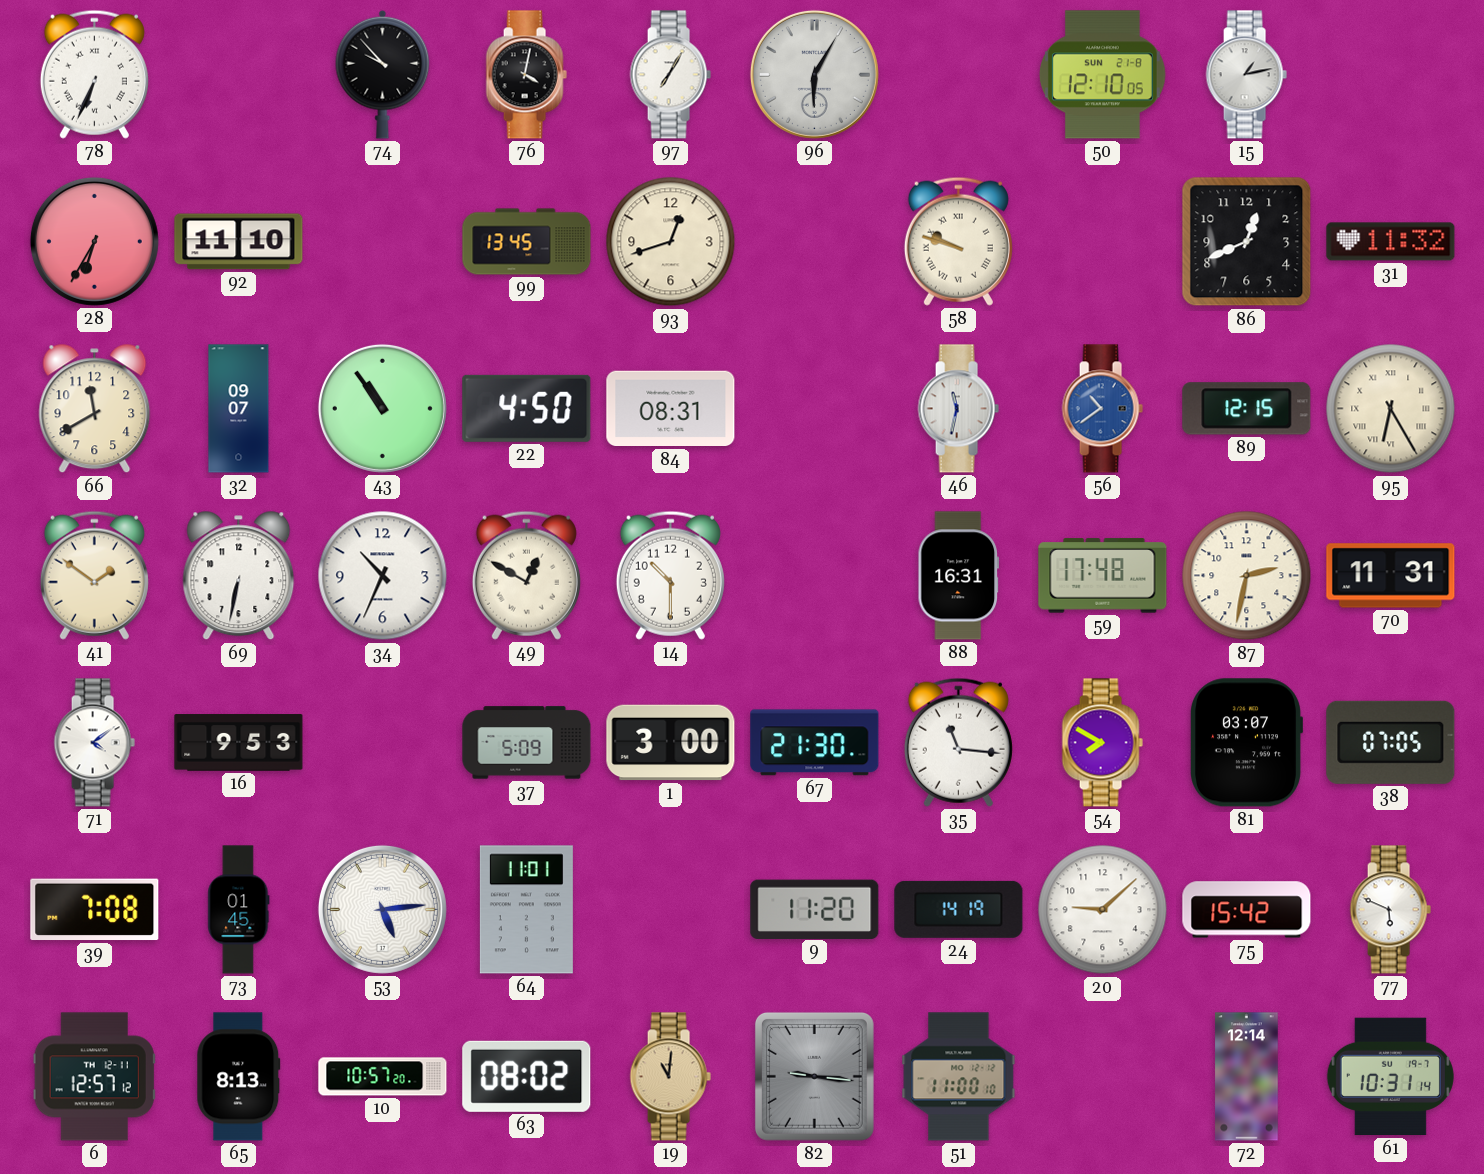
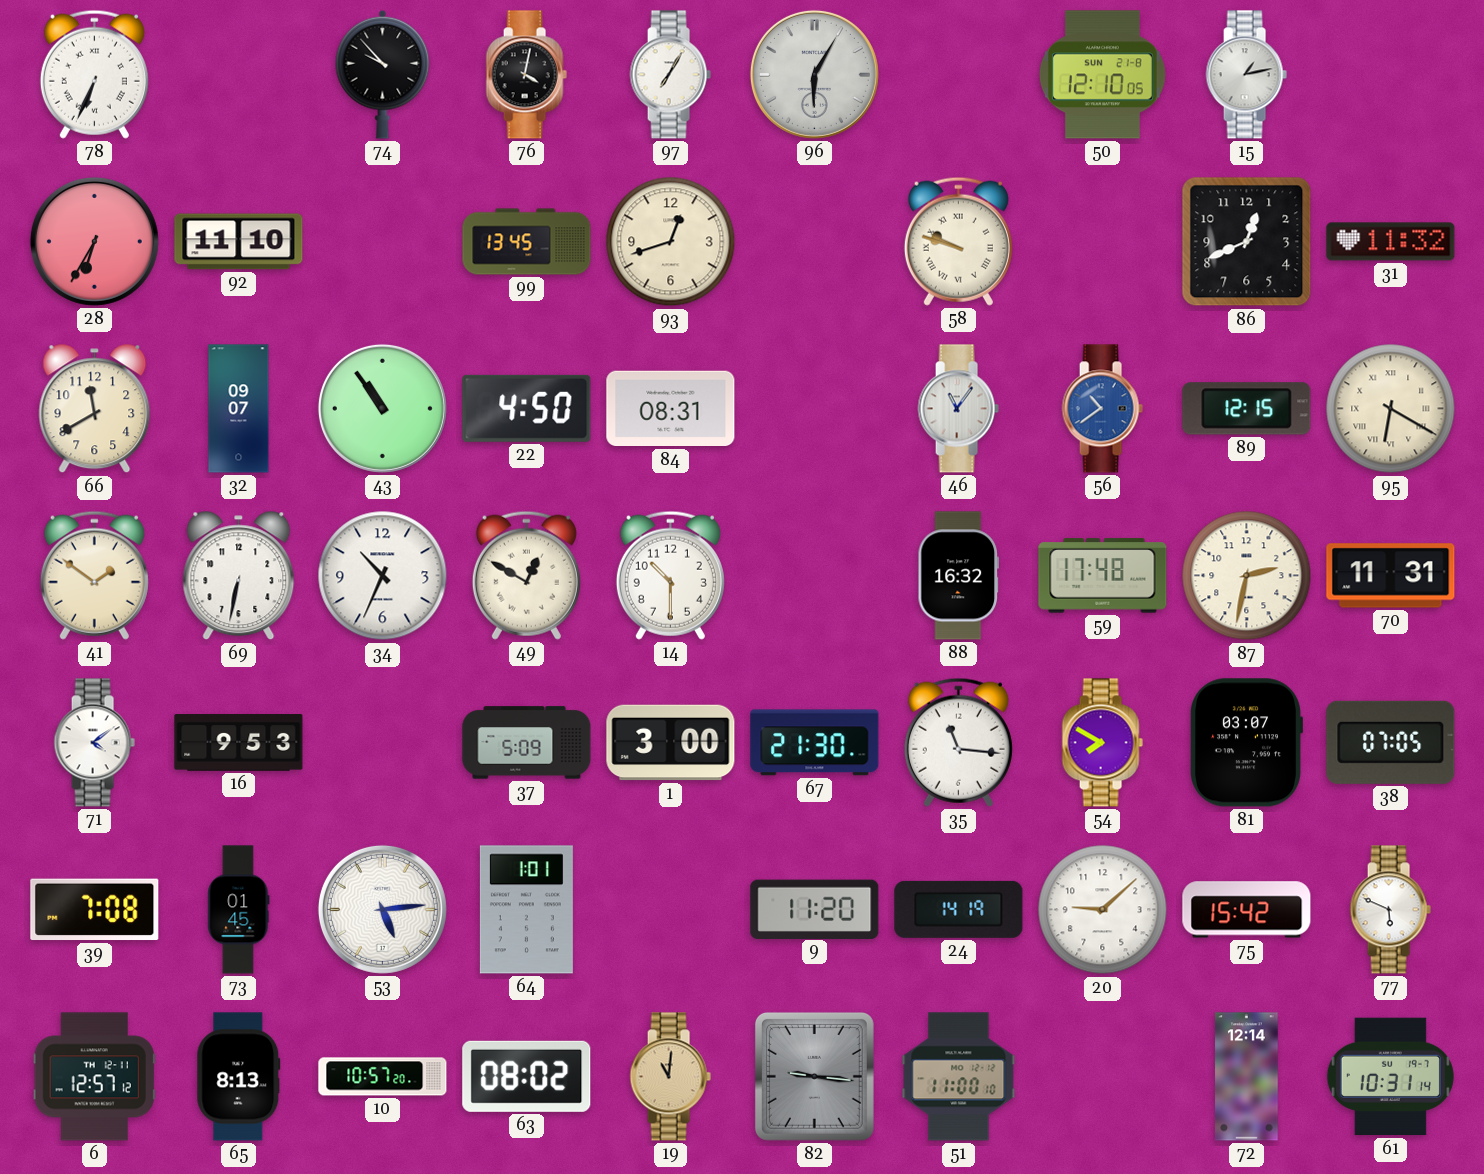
46: 11:32 -> 11:06
95: 6:25 -> 6:20
88: 16:31 -> 16:32
64: 11:01 -> 1:01
